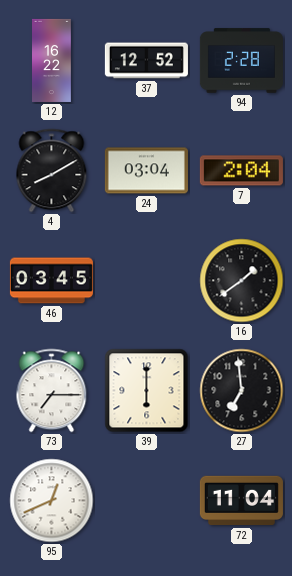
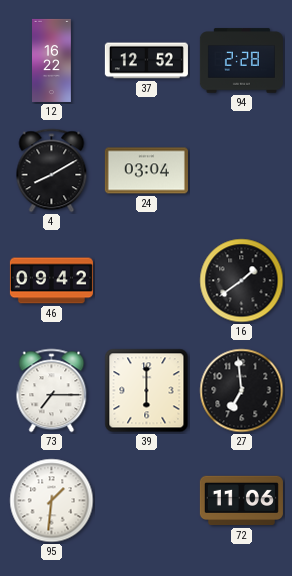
7: 2:04 -> none
46: 03:45 -> 09:42
95: 12:41 -> 1:31
72: 11:04 -> 11:06
